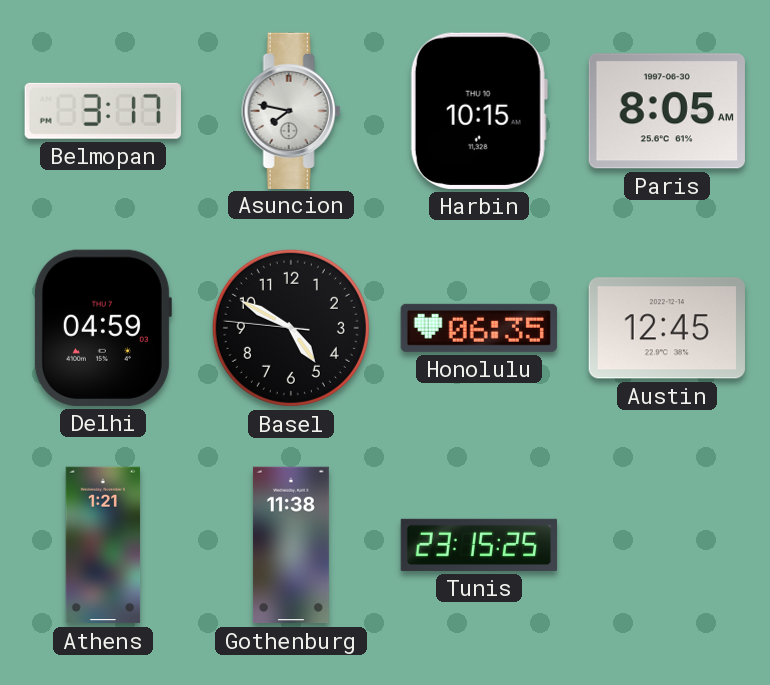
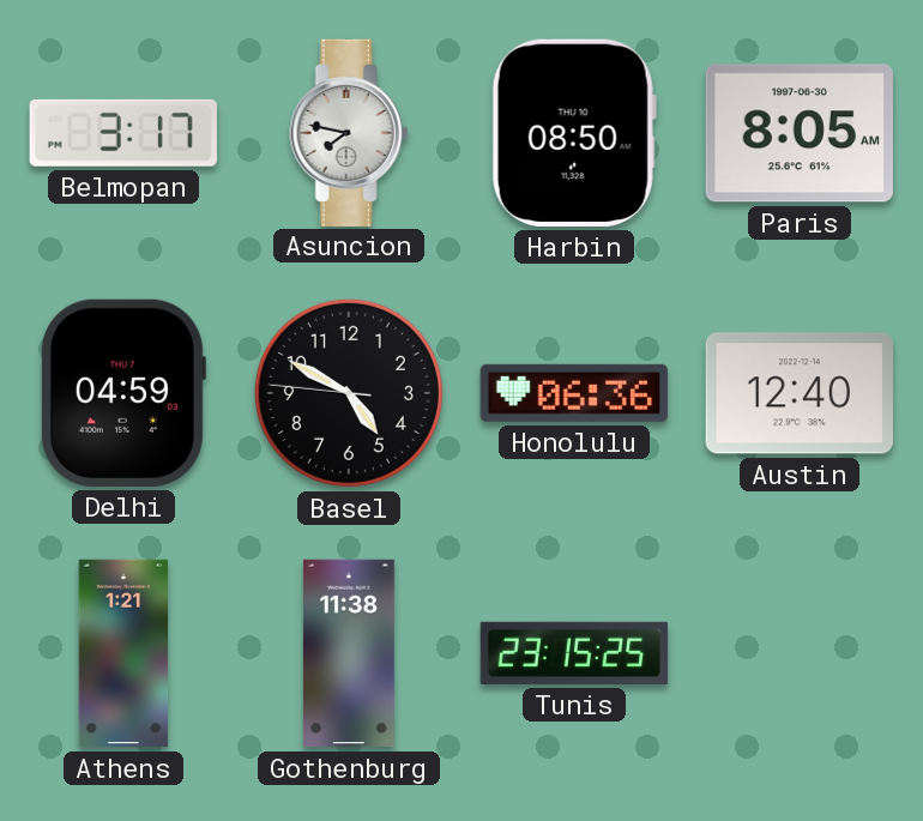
Harbin: 10:15 -> 08:50
Honolulu: 06:35 -> 06:36
Austin: 12:45 -> 12:40
